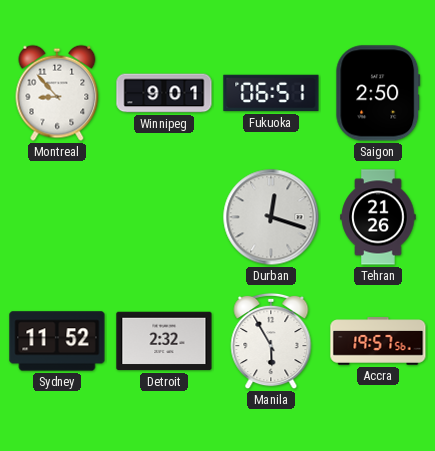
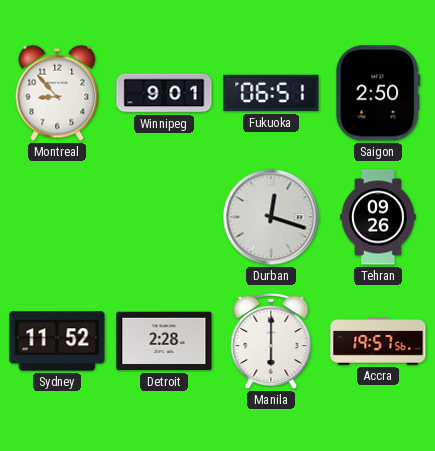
Tehran: 21:26 -> 09:26
Detroit: 2:32 -> 2:28
Manila: 5:55 -> 6:00
